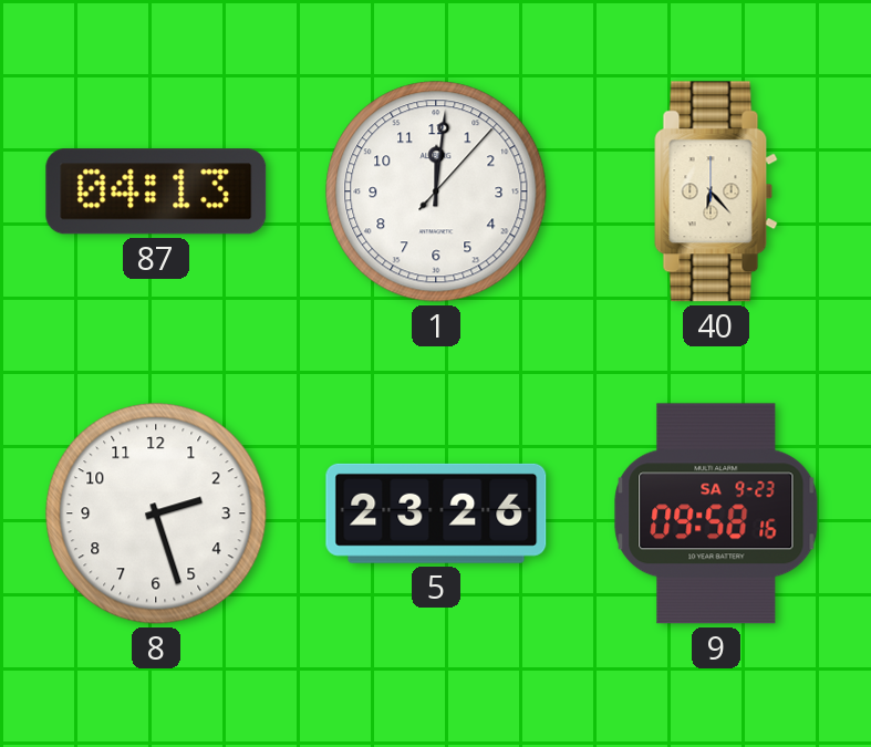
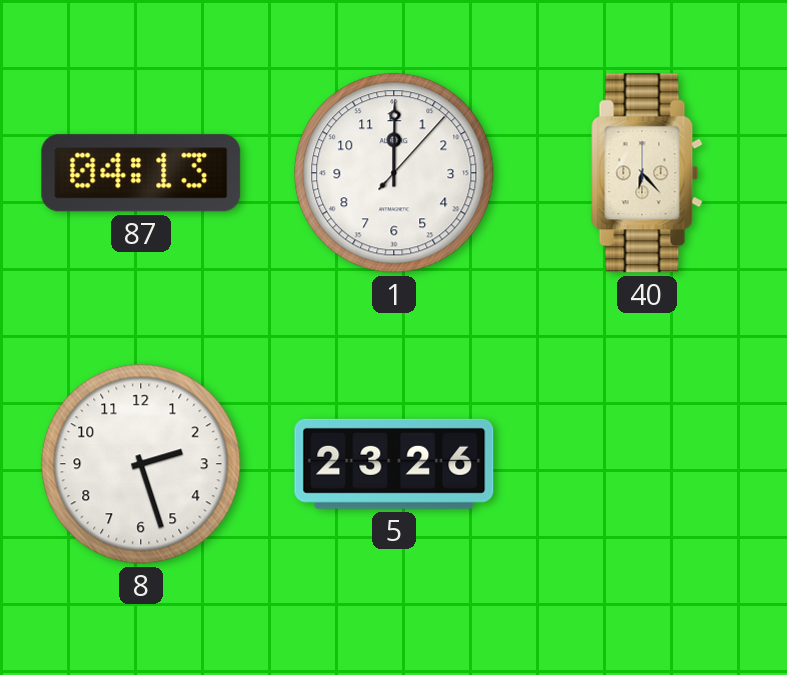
1: 12:01 -> 12:00
9: 09:58 -> none
